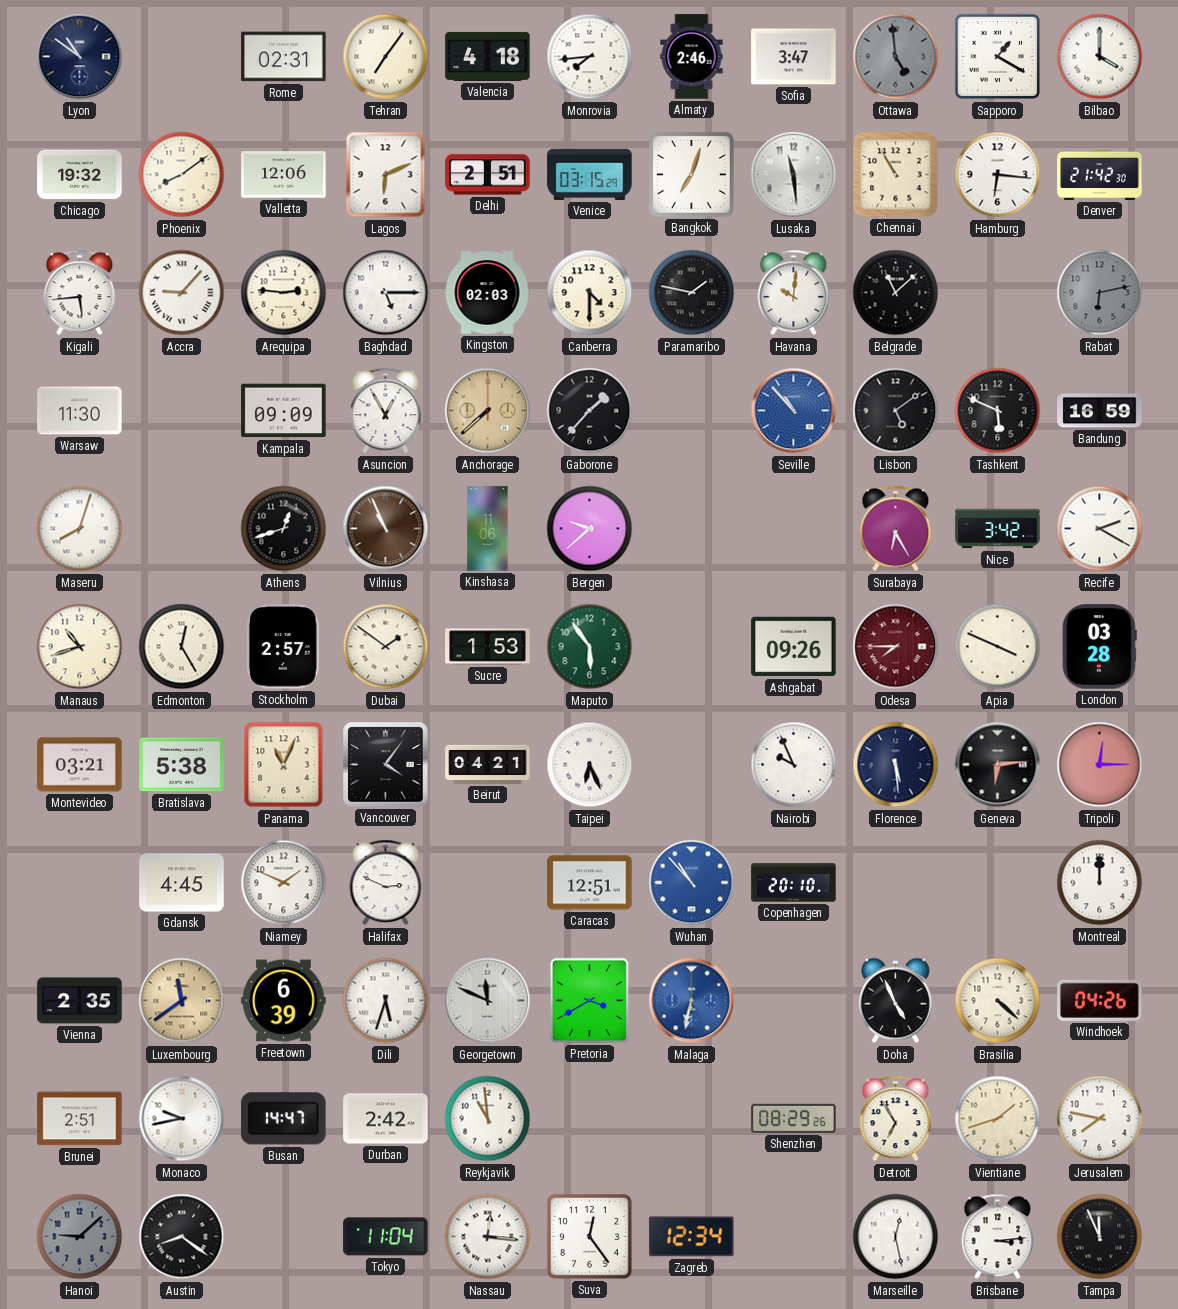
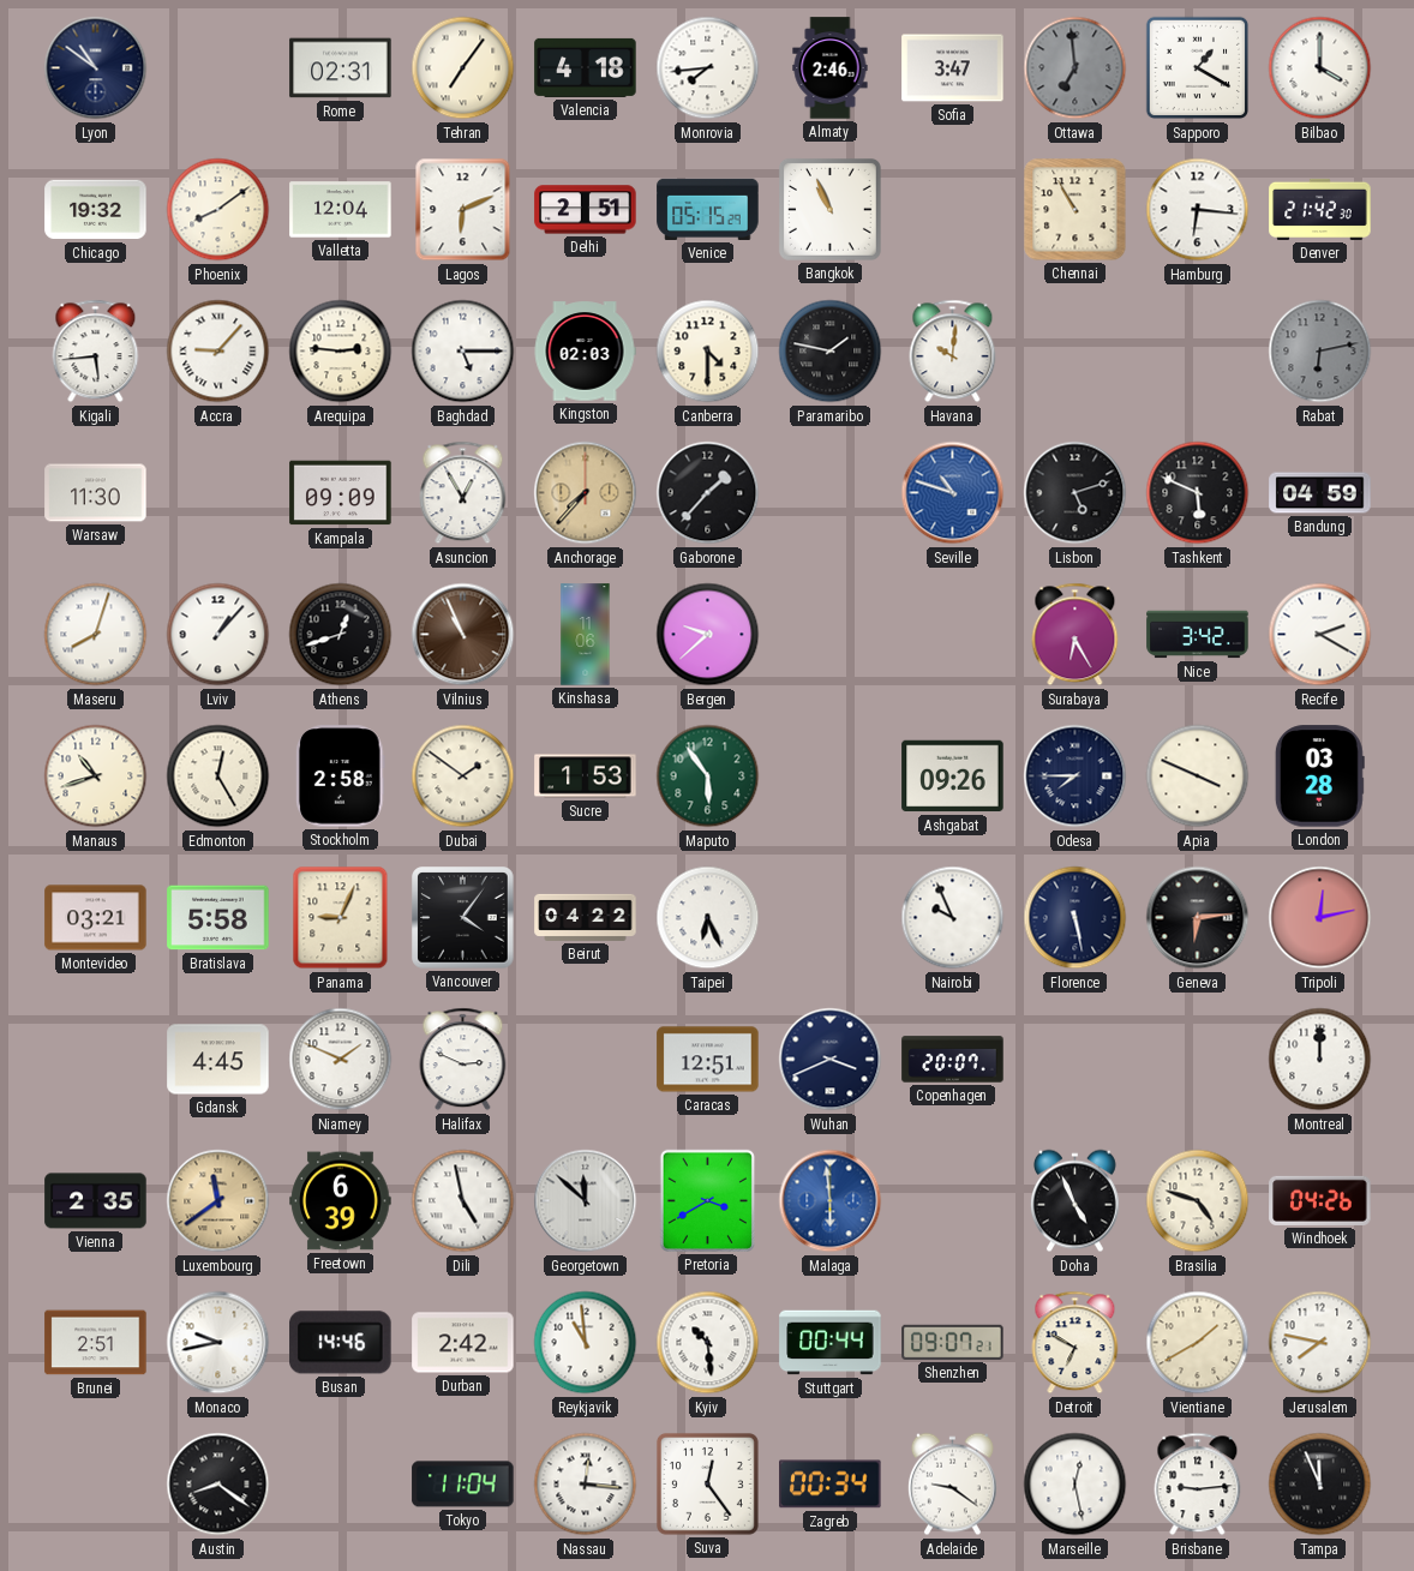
Ottawa: 4:59 -> 6:59
Valletta: 12:06 -> 12:04
Venice: 03:15 -> 05:15
Bangkok: 7:03 -> 10:56
Lusaka: 11:29 -> none
Belgrade: 11:08 -> none
Anchorage: 7:38 -> 7:37
Seville: 10:53 -> 10:48
Lisbon: 5:09 -> 5:12
Bandung: 16:59 -> 04:59
Lviv: none -> 1:07
Stockholm: 2:57 -> 2:58
Odesa dial: burgundy -> navy
Bratislava: 5:38 -> 5:58
Panama: 11:04 -> 9:04
Beirut: 04:21 -> 04:22
Florence: 5:29 -> 5:28
Tripoli: 12:15 -> 12:13
Wuhan: 10:53 -> 3:41
Wuhan dial: blue -> navy
Copenhagen: 20:10 -> 20:07
Dili: 5:33 -> 4:58
Georgetown: 11:49 -> 11:52
Malaga: 6:32 -> 5:59
Brasilia: 4:22 -> 4:48
Busan: 14:47 -> 14:46
Kyiv: none -> 10:29
Stuttgart: none -> 00:44
Shenzhen: 08:29 -> 09:07
Detroit: 6:55 -> 6:50
Vientiane: 1:42 -> 1:40
Hanoi: 9:08 -> none
Zagreb: 12:34 -> 00:34
Adelaide: none -> 9:21
Brisbane: 3:14 -> 9:14
